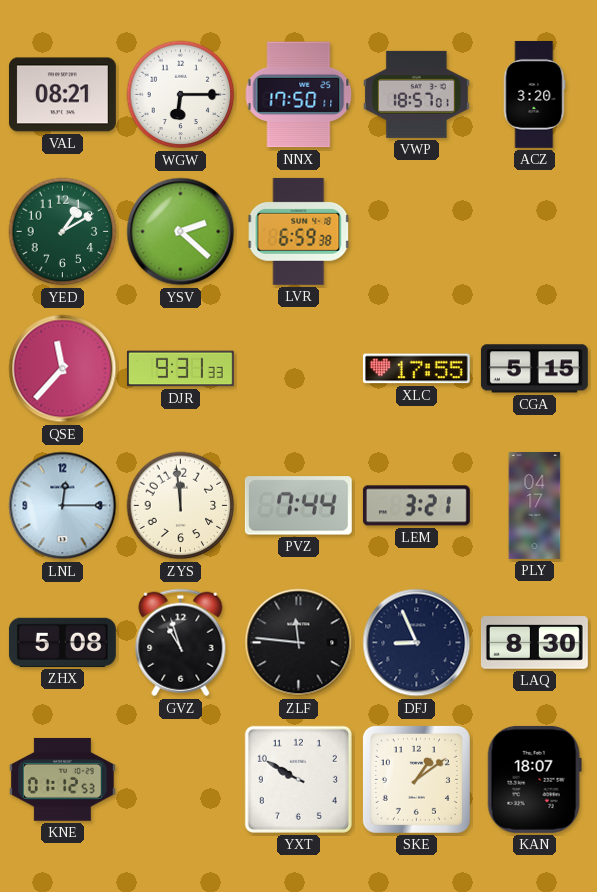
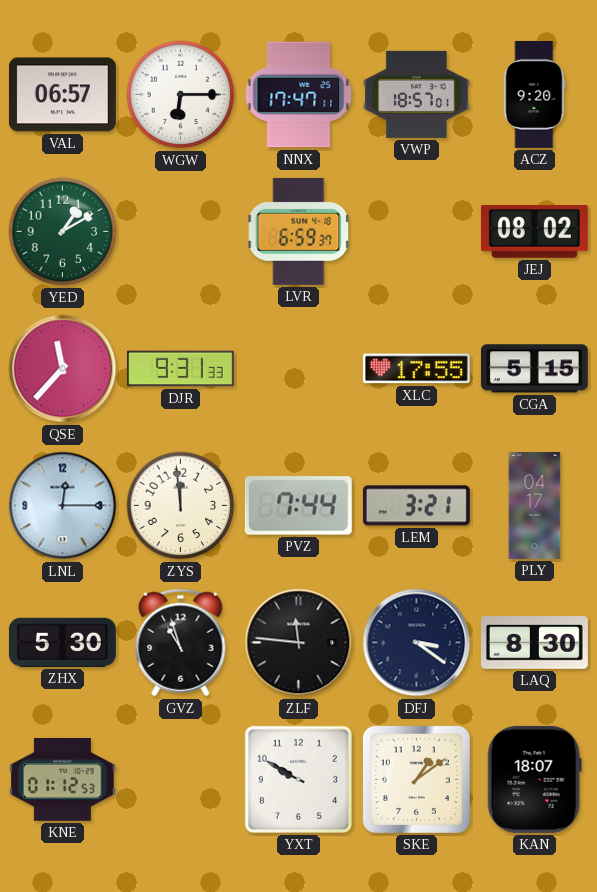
VAL: 08:21 -> 06:57
NNX: 17:50 -> 17:47
ACZ: 3:20 -> 9:20
YSV: 2:22 -> none
LVR: 6:59:38 -> 6:59:37
JEJ: none -> 08:02
ZHX: 5:08 -> 5:30
DFJ: 8:56 -> 3:21
